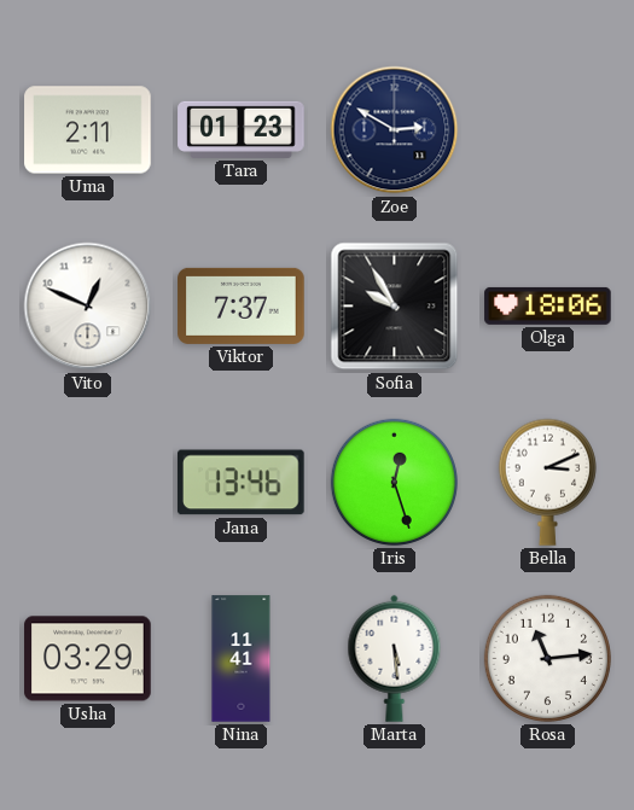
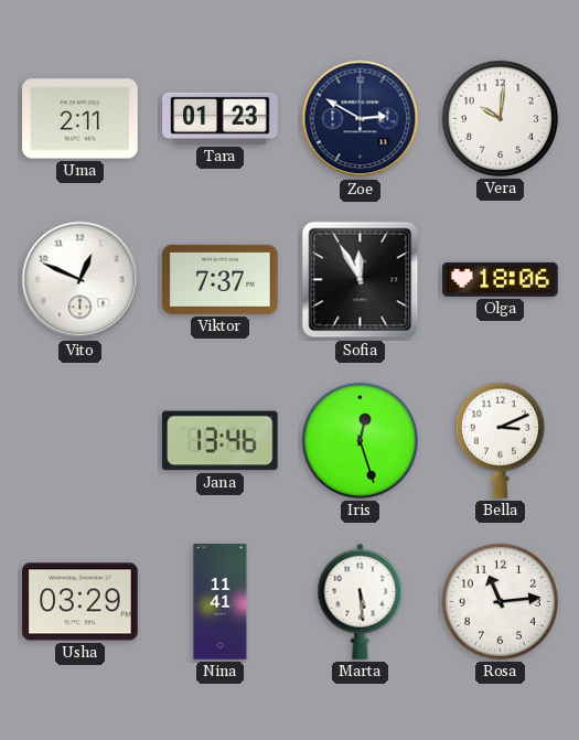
Vera: none -> 10:01
Sofia: 9:55 -> 11:55
